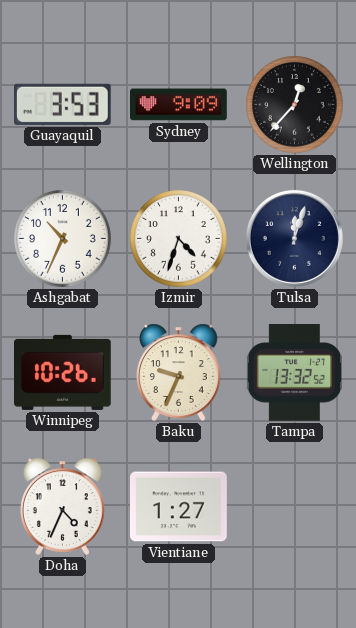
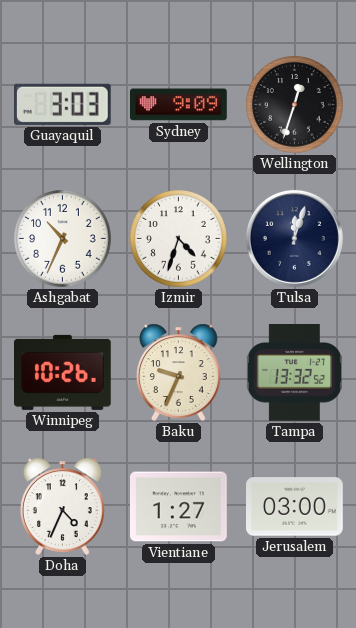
Guayaquil: 3:53 -> 3:03
Wellington: 12:37 -> 12:33
Jerusalem: none -> 03:00
